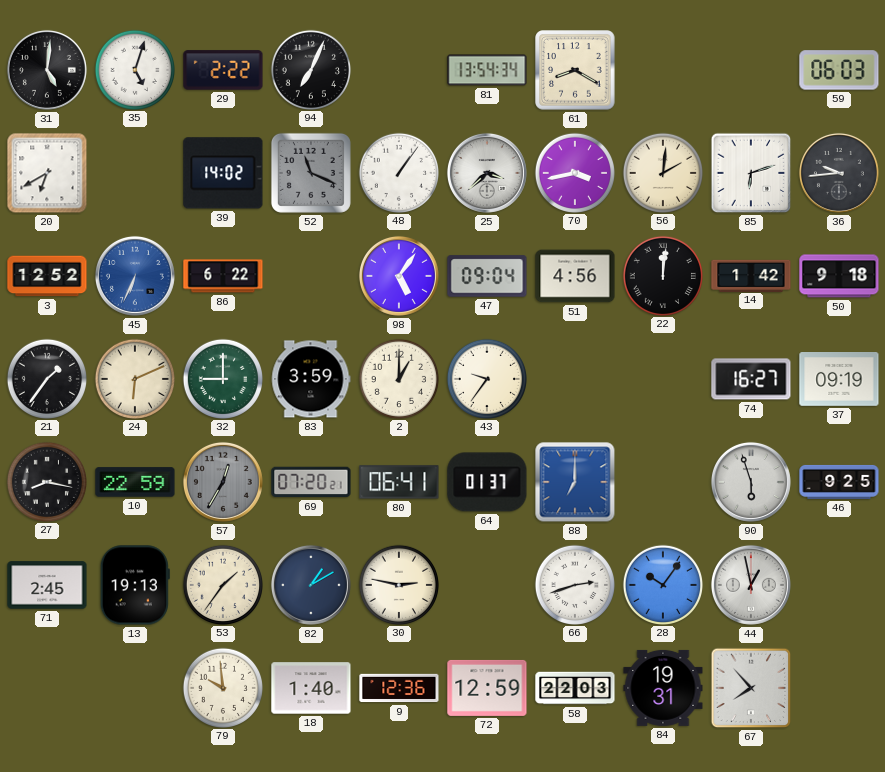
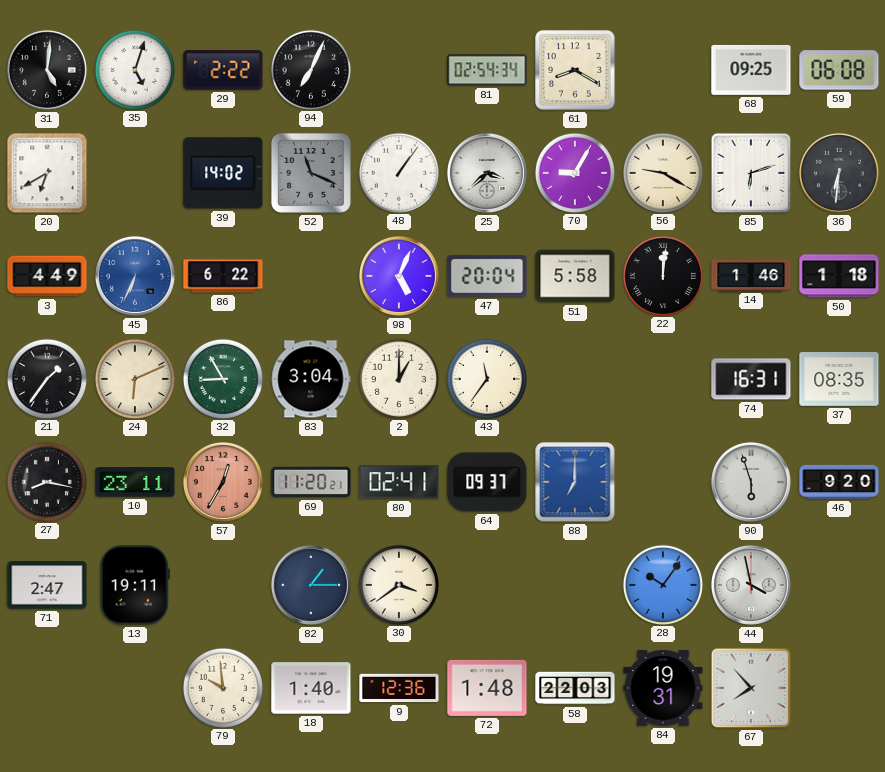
81: 13:54 -> 02:54
68: none -> 09:25
59: 06:03 -> 06:08
70: 3:43 -> 9:05
56: 2:01 -> 9:20
36: 9:44 -> 6:31
3: 12:52 -> 4:49
98: 5:06 -> 5:04
47: 09:04 -> 20:04
51: 4:56 -> 5:58
14: 1:42 -> 1:46
50: 9:18 -> 1:18
32: 9:00 -> 8:55
83: 3:59 -> 3:04
43: 9:36 -> 11:36
74: 16:27 -> 16:31
37: 09:19 -> 08:35
10: 22:59 -> 23:11
57 dial: grey -> salmon
69: 07:20 -> 11:20
80: 06:41 -> 02:41
64: 01:37 -> 09:37
46: 9:25 -> 9:20
71: 2:45 -> 2:47
13: 19:13 -> 19:11
53: 1:36 -> none
82: 1:10 -> 1:15
30: 2:47 -> 3:39
66: 2:42 -> none
44: 12:58 -> 3:58
72: 12:59 -> 1:48
